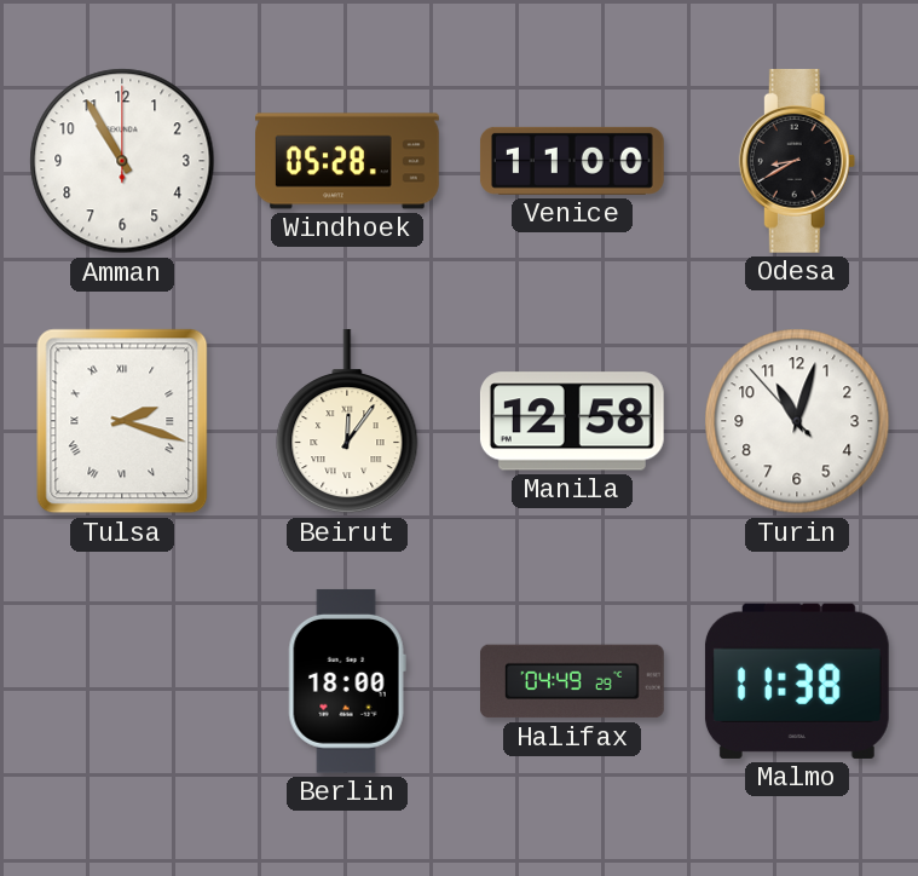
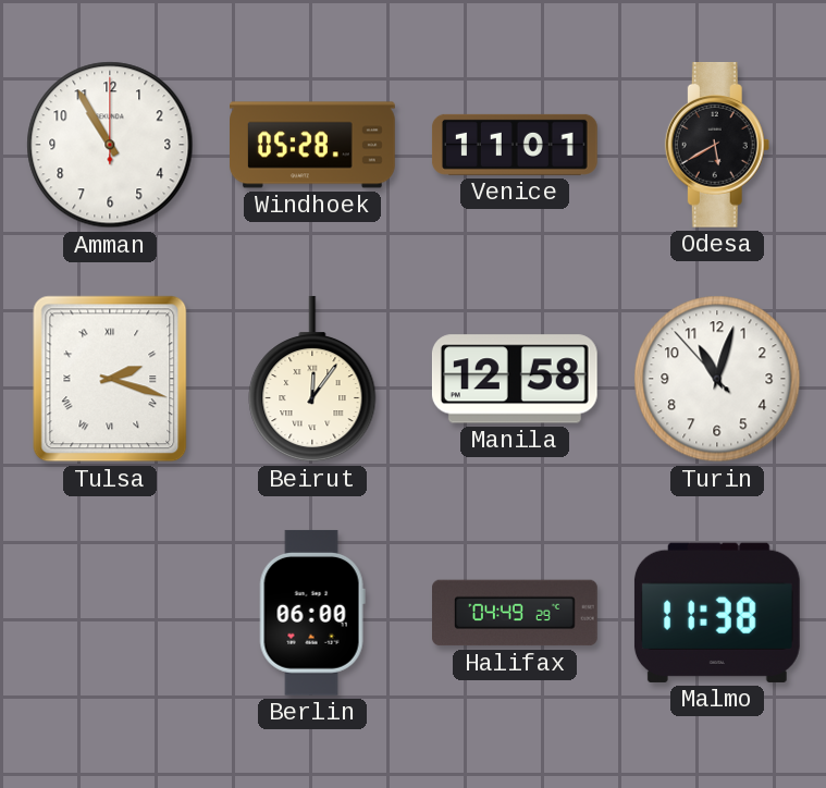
Venice: 11:00 -> 11:01
Odesa: 8:40 -> 5:40
Berlin: 18:00 -> 06:00
